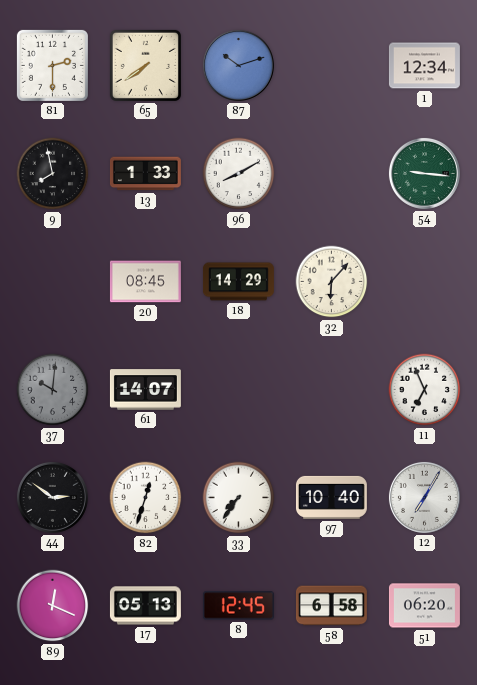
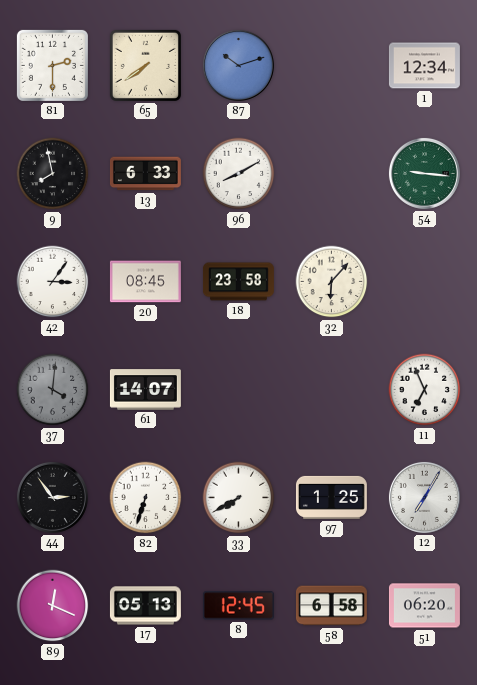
13: 1:33 -> 6:33
42: none -> 3:06
18: 14:29 -> 23:58
37: 10:01 -> 4:01
44: 2:51 -> 2:54
82: 12:33 -> 6:33
33: 7:36 -> 7:40
97: 10:40 -> 1:25
